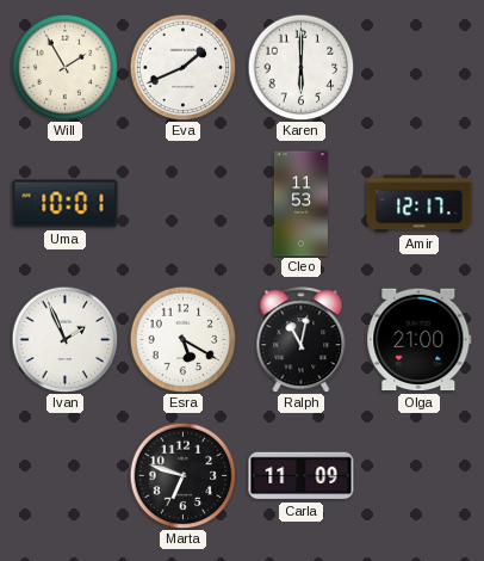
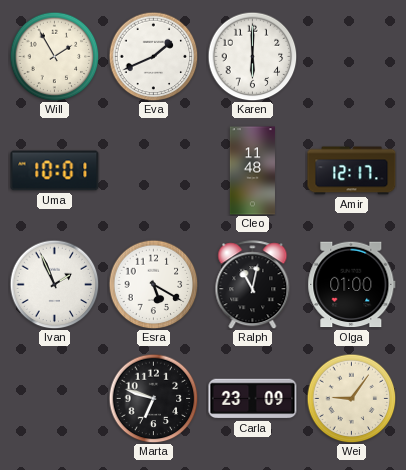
Cleo: 11:53 -> 11:48
Olga: 21:00 -> 01:00
Carla: 11:09 -> 23:09
Wei: none -> 9:06
